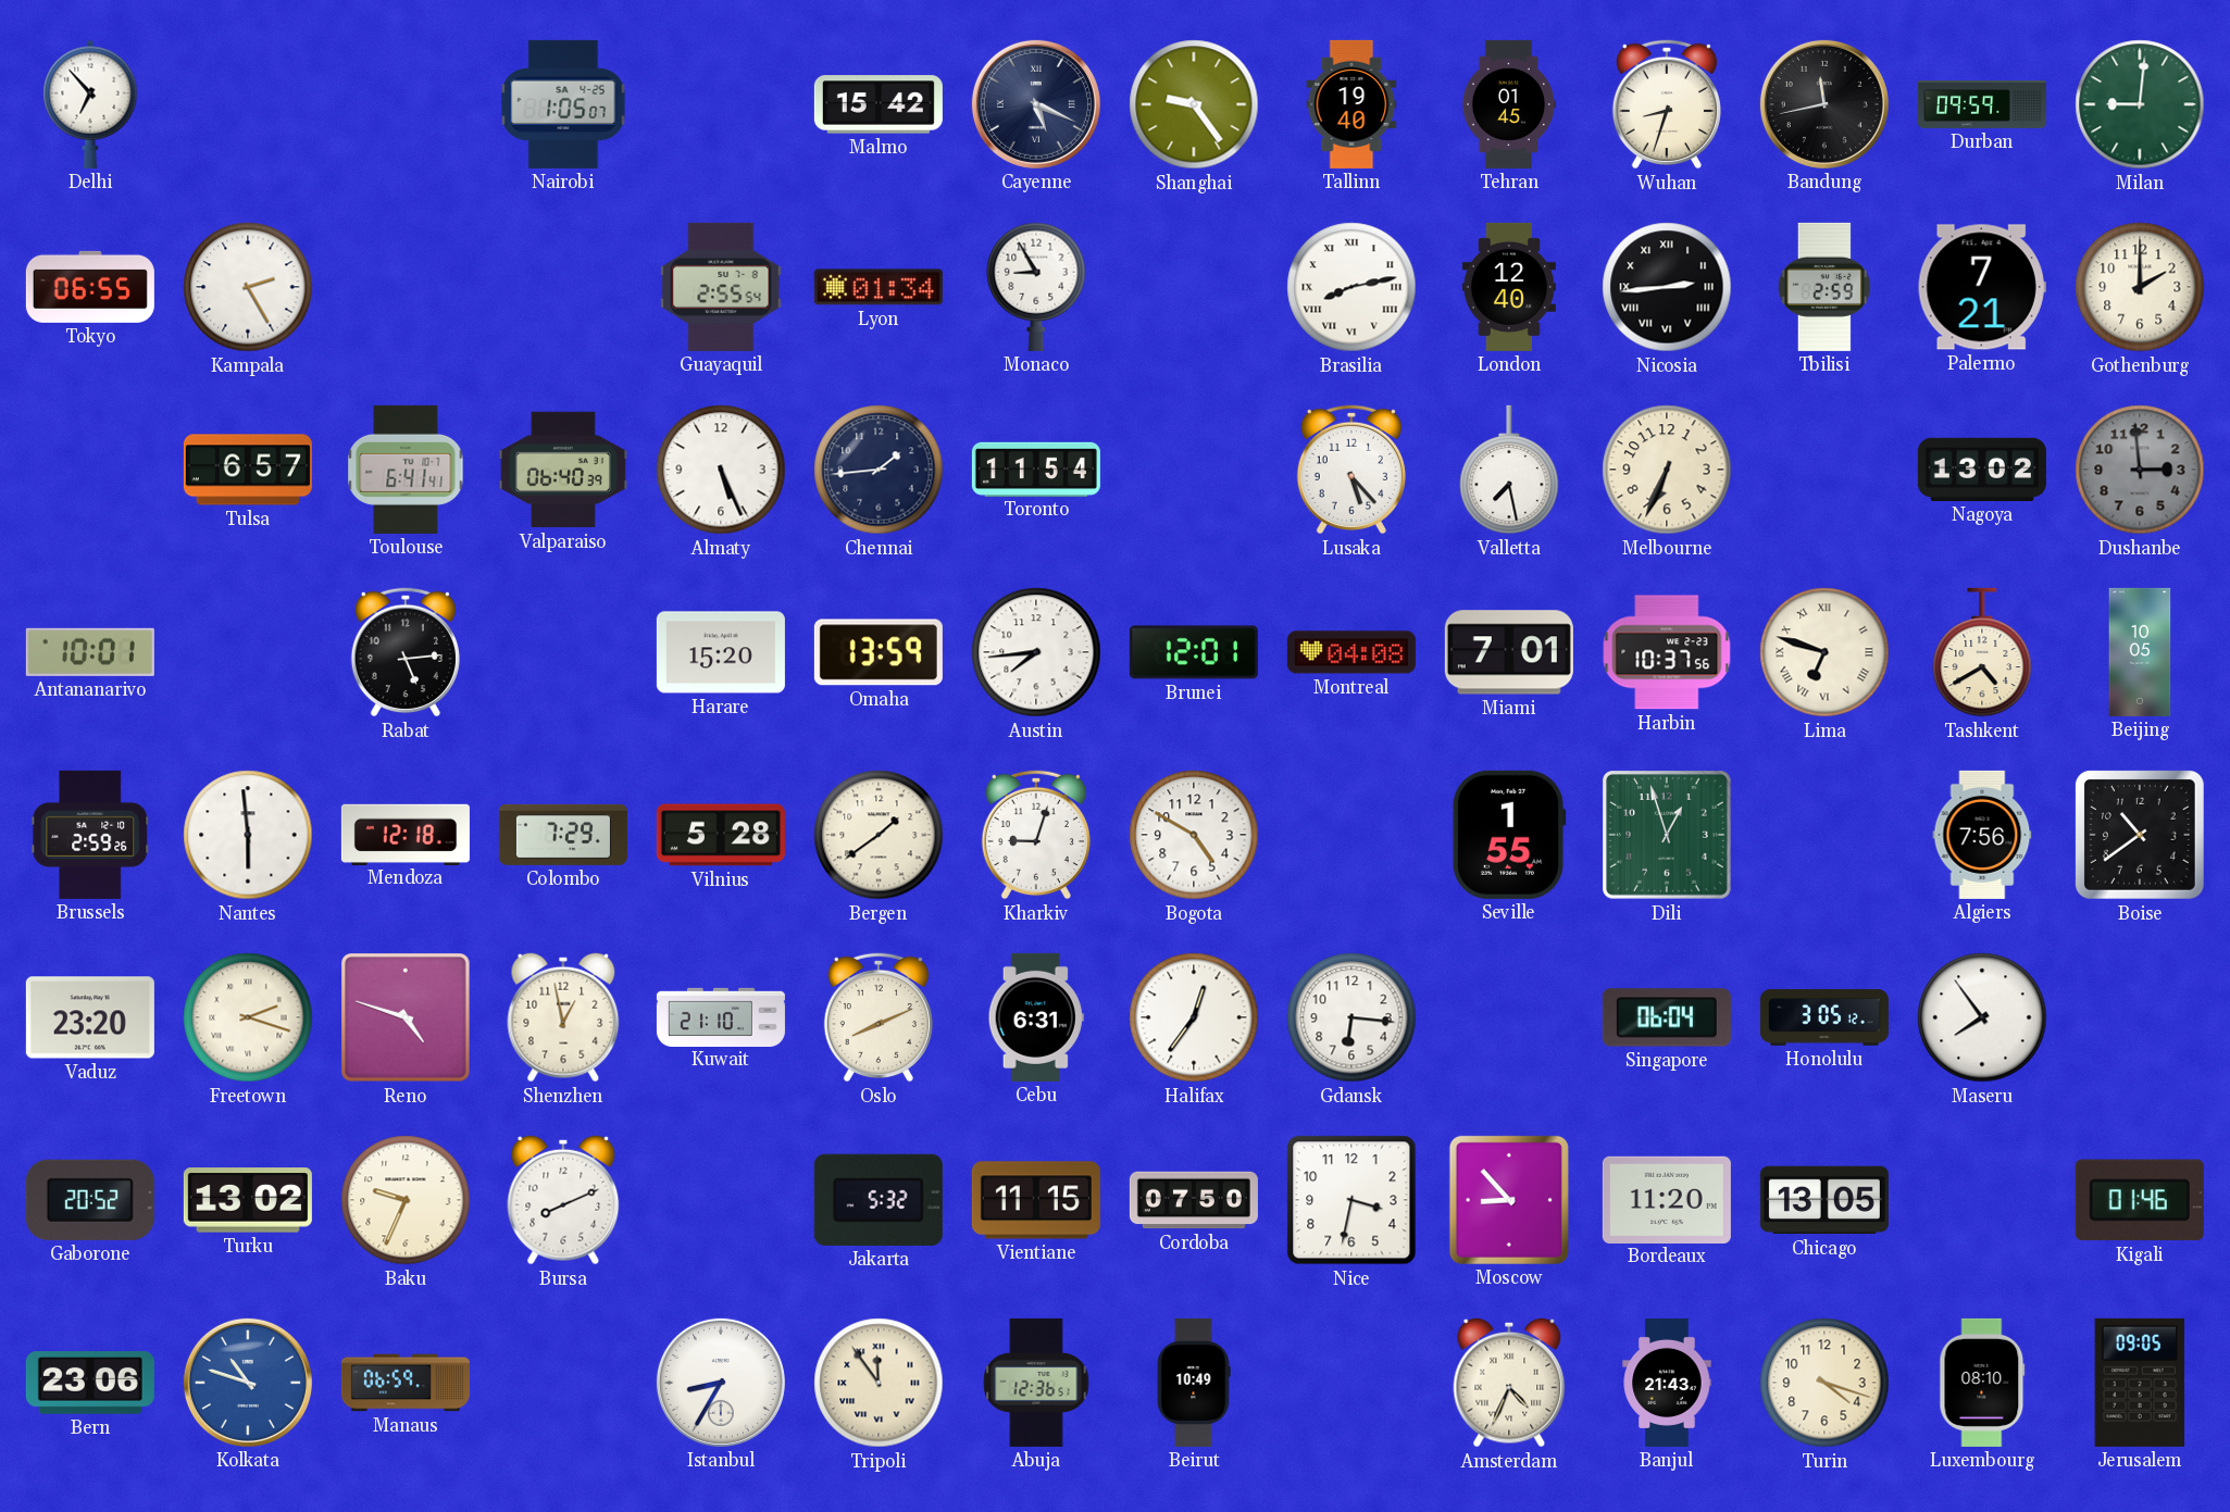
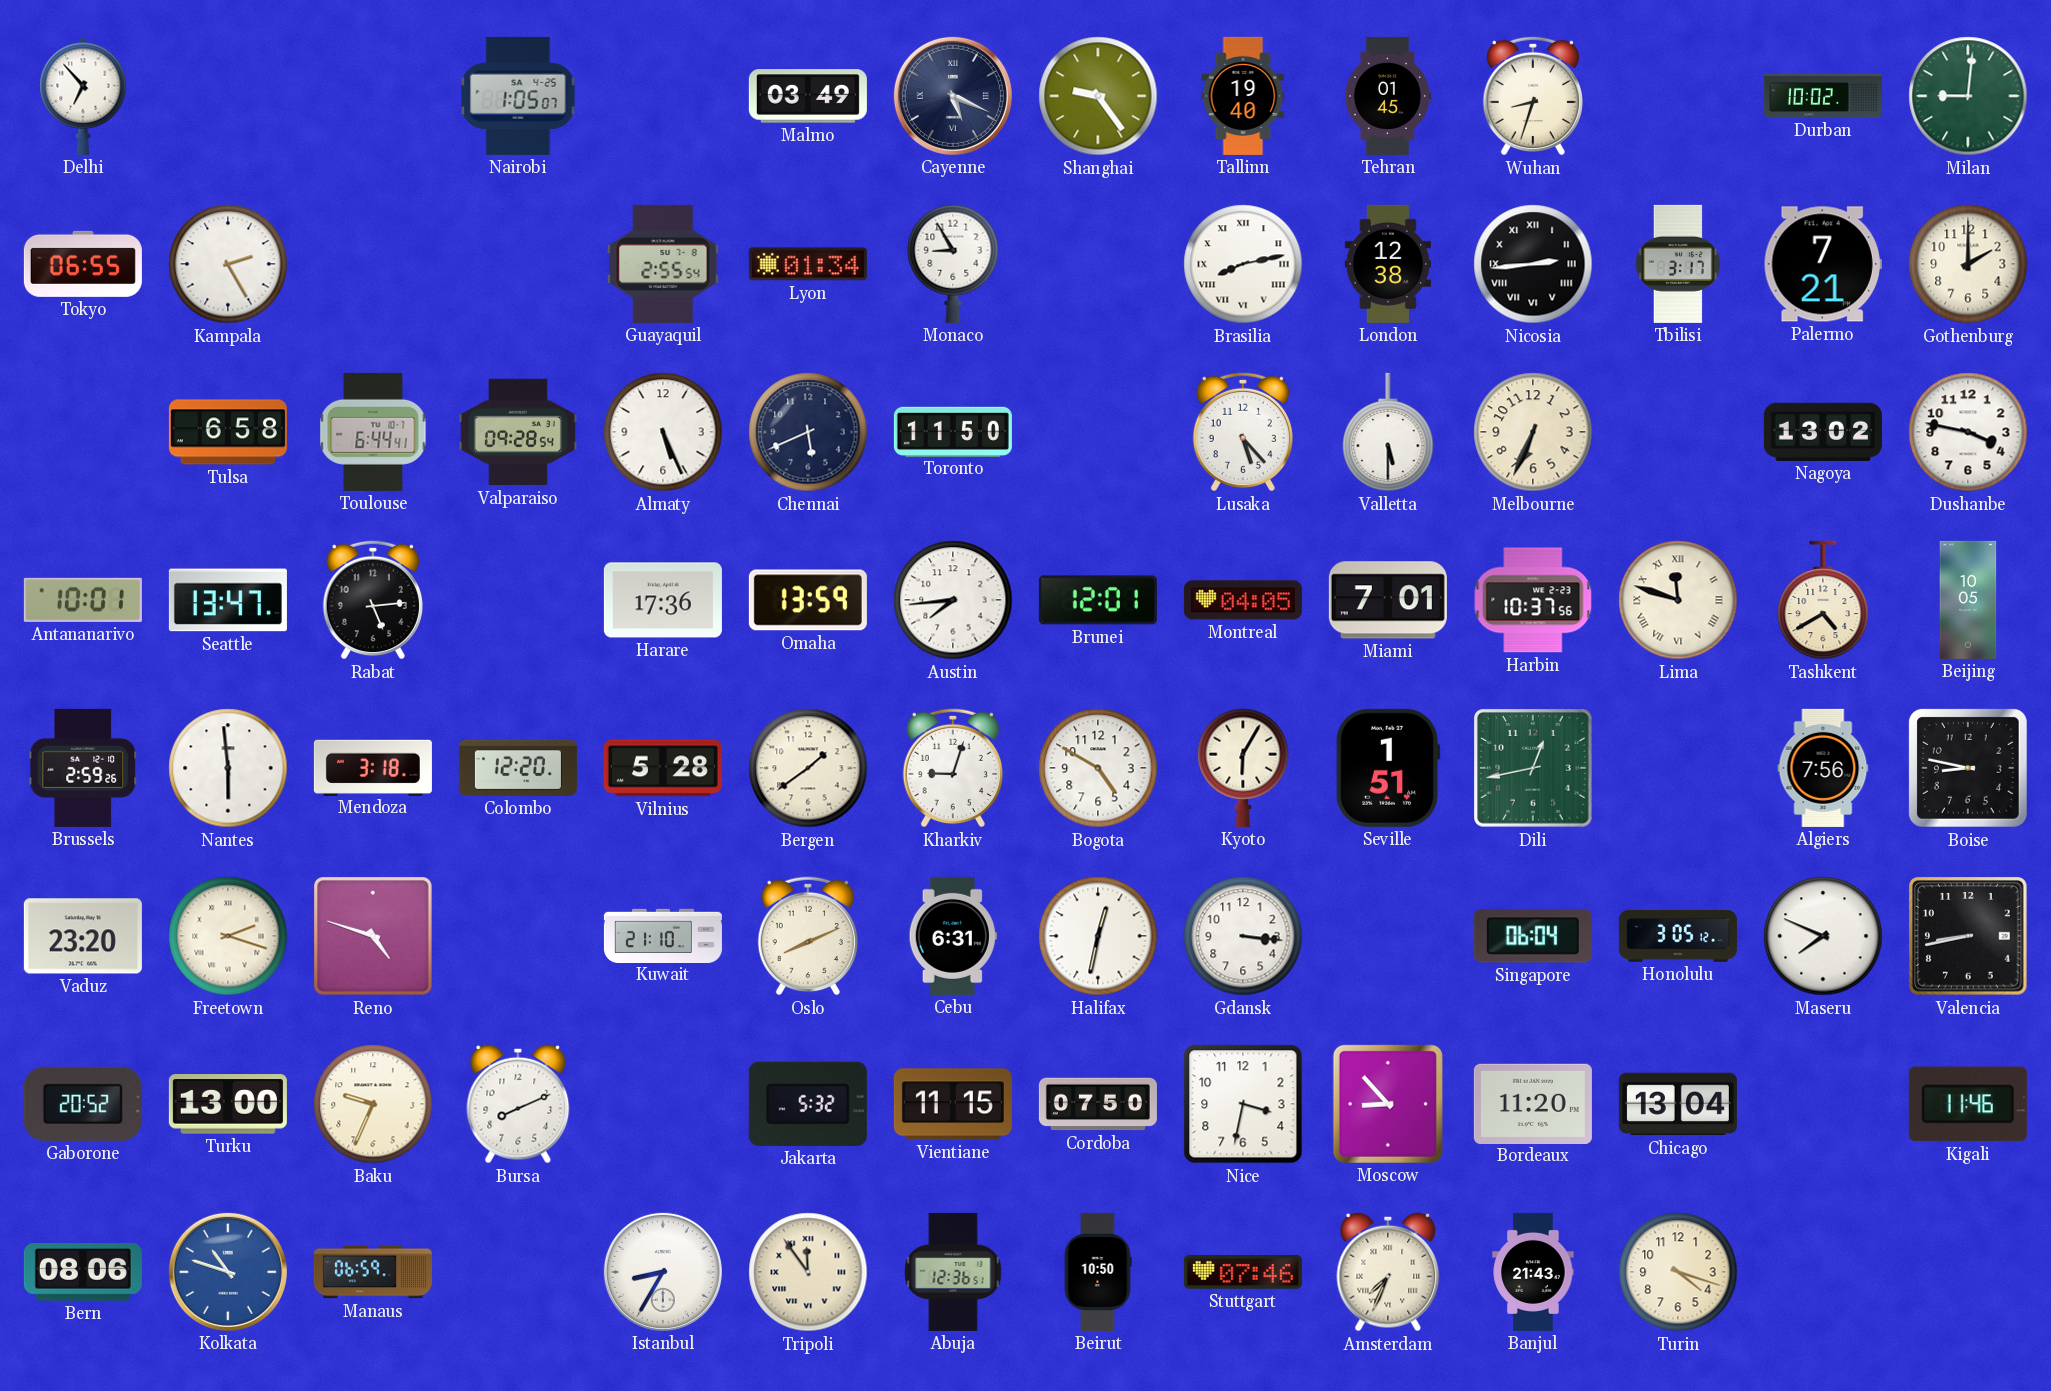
Malmo: 15:42 -> 03:49
Bandung: 11:43 -> none
Durban: 09:59 -> 10:02
London: 12:40 -> 12:38
Tbilisi: 2:59 -> 3:17
Tulsa: 6:57 -> 6:58
Toulouse: 6:41 -> 6:44
Valparaiso: 06:40 -> 09:28
Chennai: 1:44 -> 5:41
Toronto: 11:54 -> 11:50
Valletta: 7:28 -> 5:30
Dushanbe: 2:59 -> 3:47
Dushanbe dial: grey -> white
Seattle: none -> 13:47
Harare: 15:20 -> 17:36
Montreal: 04:08 -> 04:05
Lima: 6:48 -> 11:48
Mendoza: 12:18 -> 3:18
Colombo: 7:29 -> 12:20
Kyoto: none -> 6:05
Seville: 1:55 -> 1:51
Dili: 12:57 -> 12:43
Boise: 10:39 -> 8:47
Shenzhen: 12:58 -> none
Halifax: 12:36 -> 12:32
Gdansk: 6:16 -> 3:16
Maseru: 7:54 -> 7:49
Valencia: none -> 8:43
Turku: 13:02 -> 13:00
Chicago: 13:05 -> 13:04
Kigali: 01:46 -> 11:46
Bern: 23:06 -> 08:06
Beirut: 10:49 -> 10:50
Stuttgart: none -> 07:46
Amsterdam: 4:34 -> 7:34
Luxembourg: 08:10 -> none
Jerusalem: 09:05 -> none
